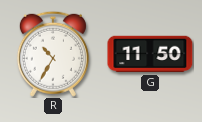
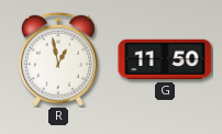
R: 10:35 -> 12:58
